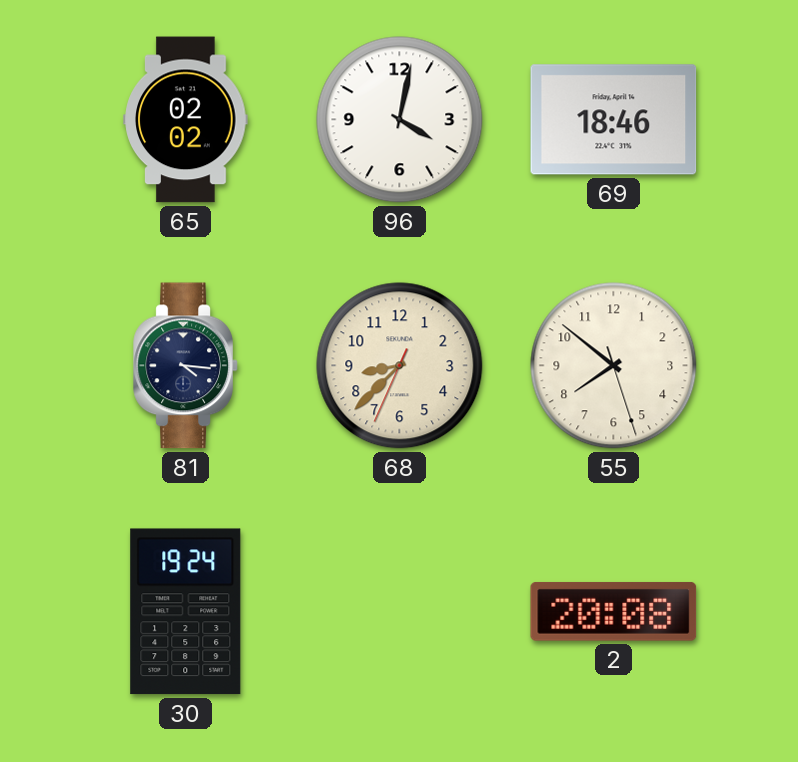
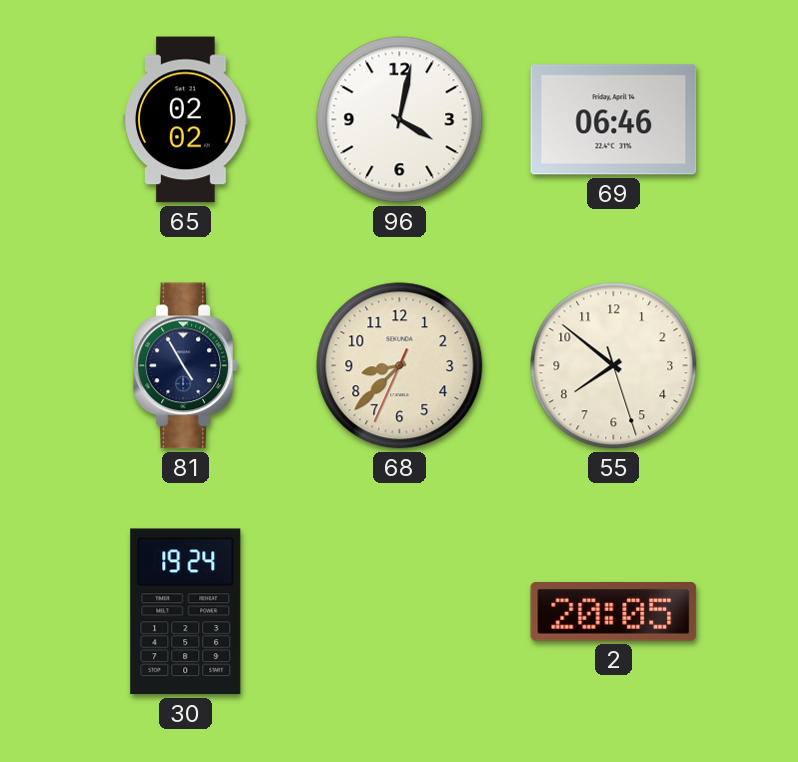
69: 18:46 -> 06:46
81: 4:16 -> 4:55
2: 20:08 -> 20:05
